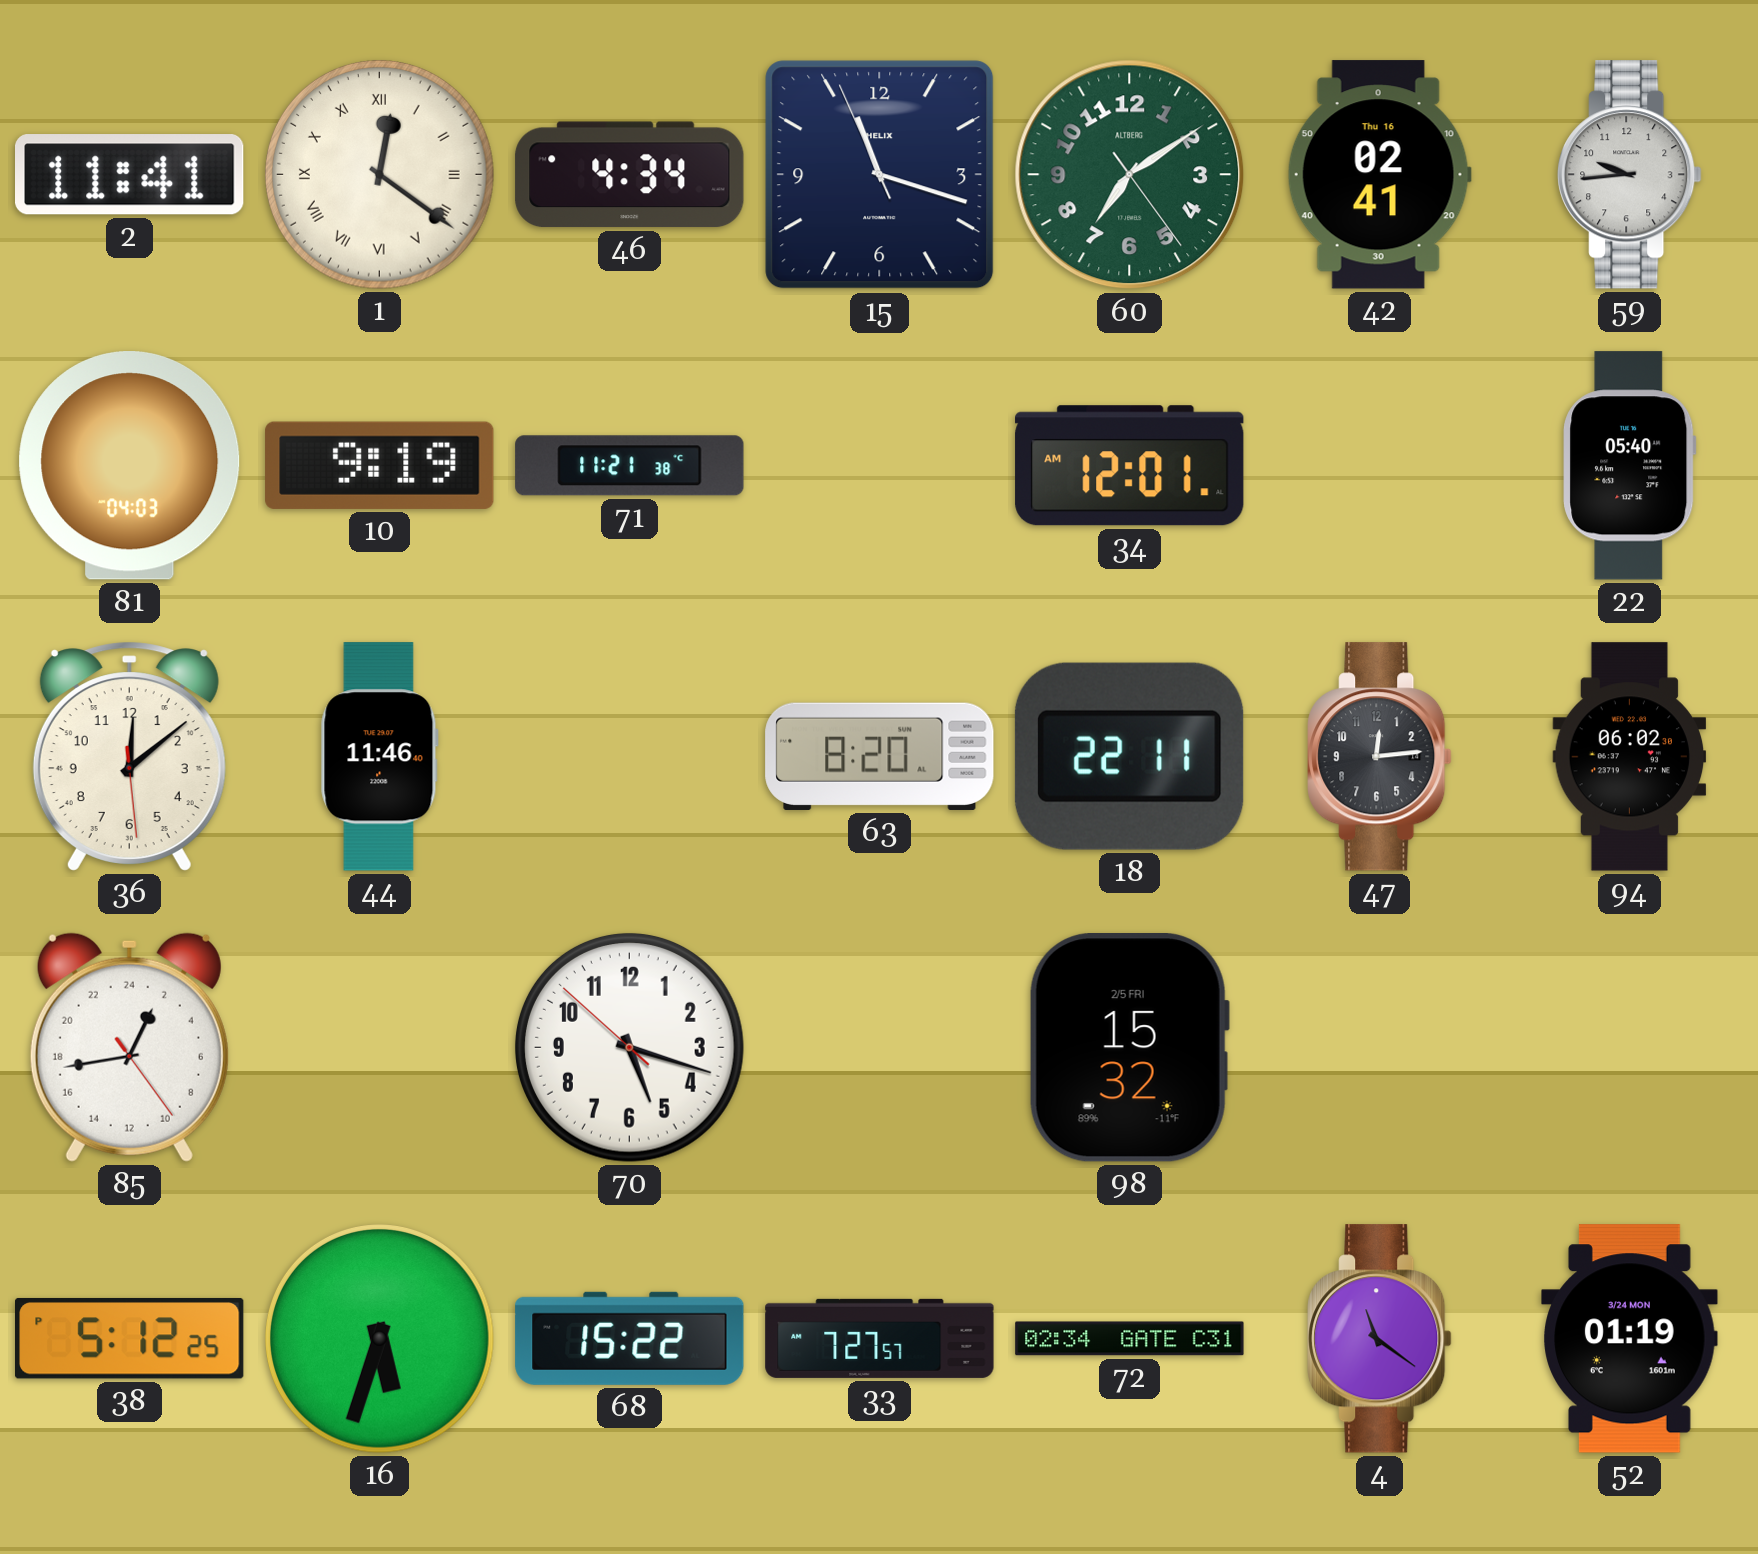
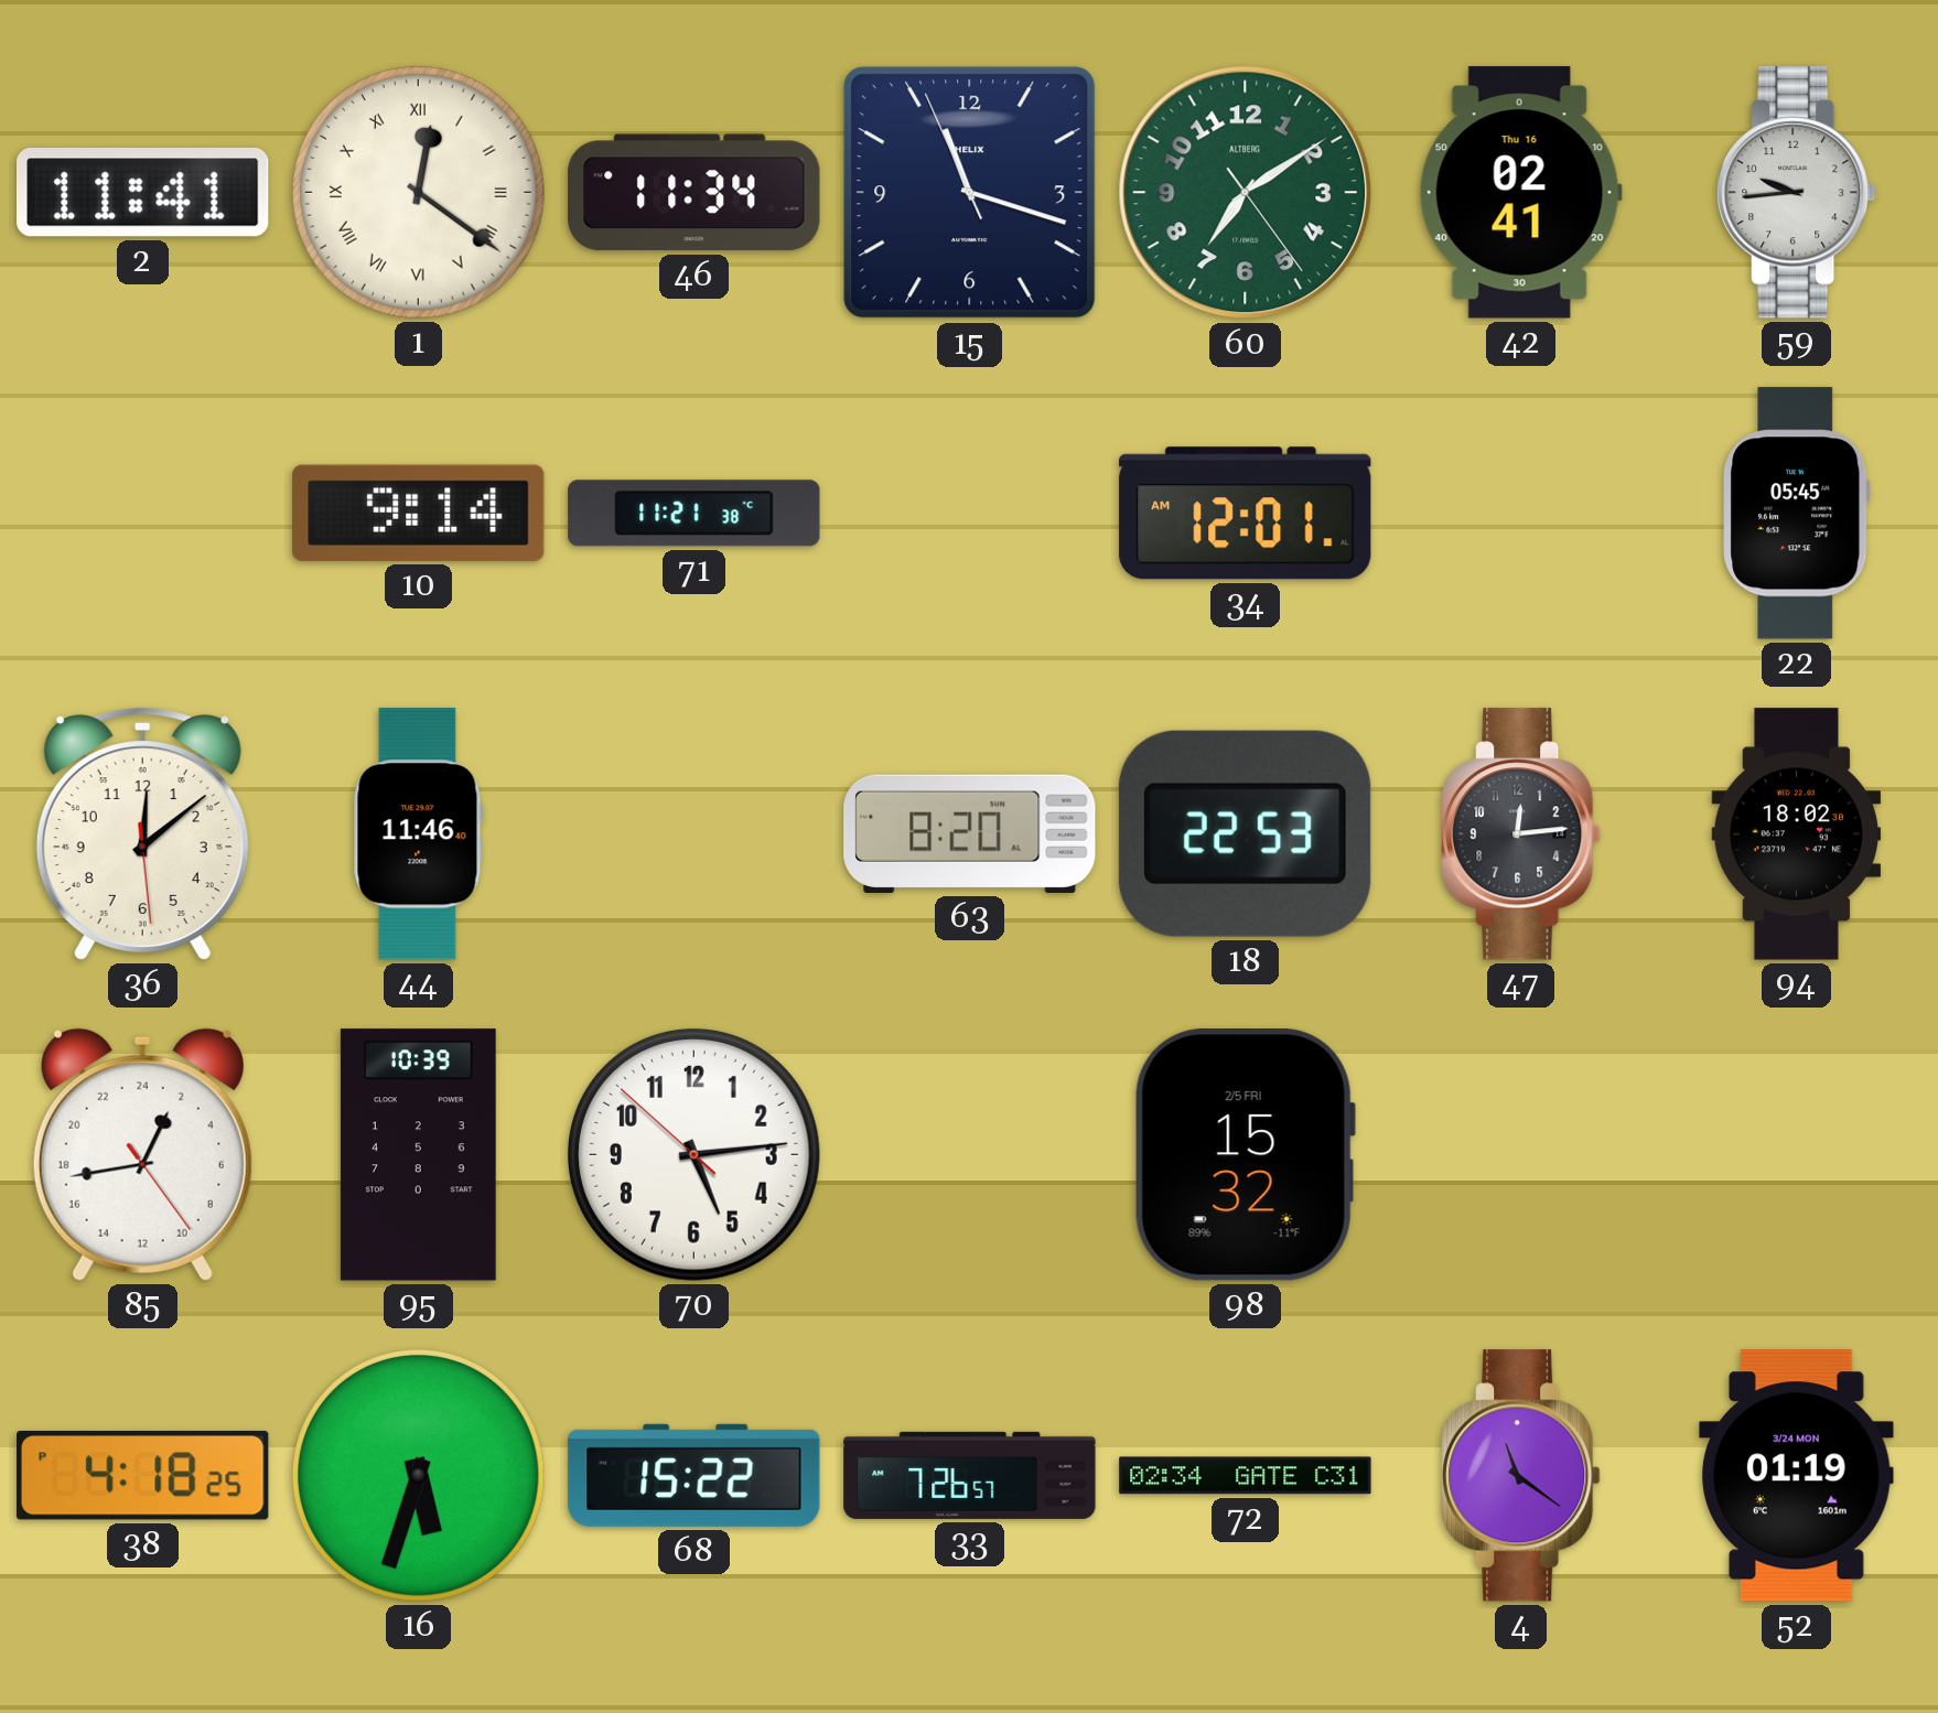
46: 4:34 -> 11:34
81: 04:03 -> none
10: 9:19 -> 9:14
22: 05:40 -> 05:45
18: 22:11 -> 22:53
94: 06:02 -> 18:02
95: none -> 10:39
70: 5:17 -> 5:13
38: 5:12 -> 4:18
33: 7:27 -> 7:26
